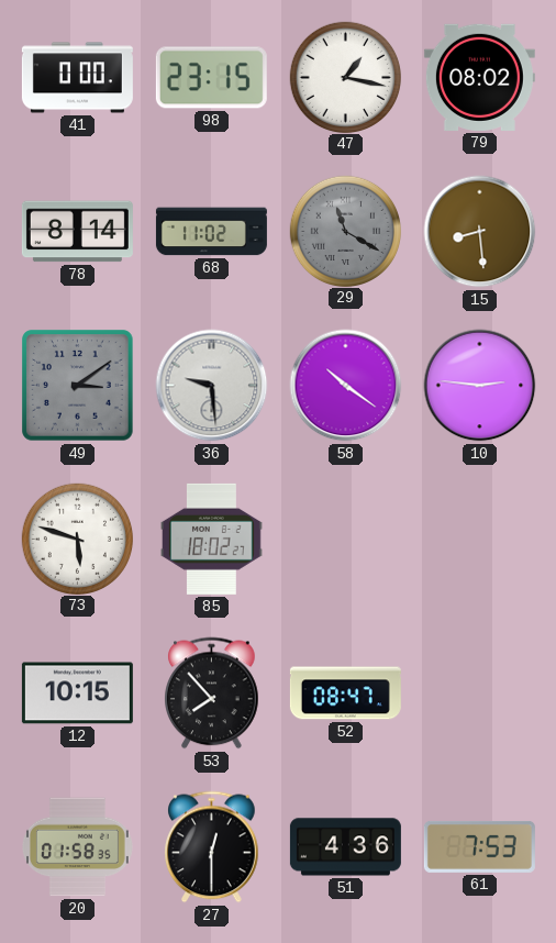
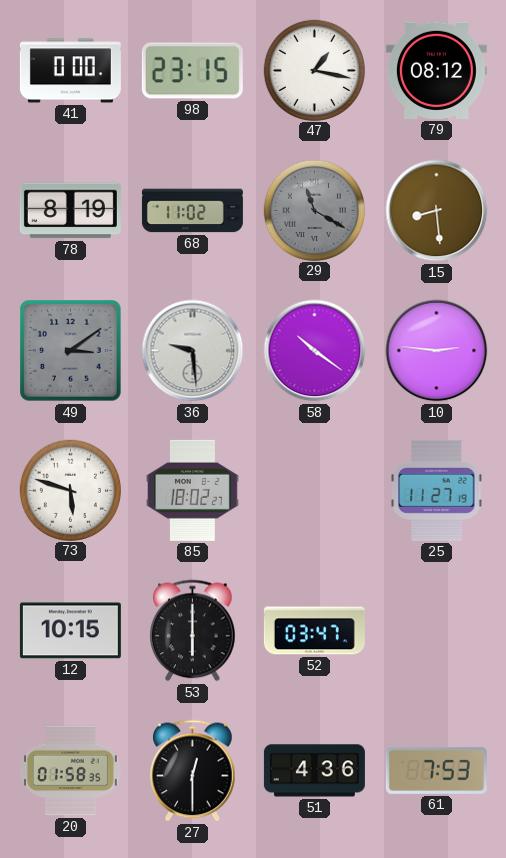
79: 08:02 -> 08:12
78: 8:14 -> 8:19
25: none -> 11:27
53: 7:53 -> 6:00
52: 08:47 -> 03:47
